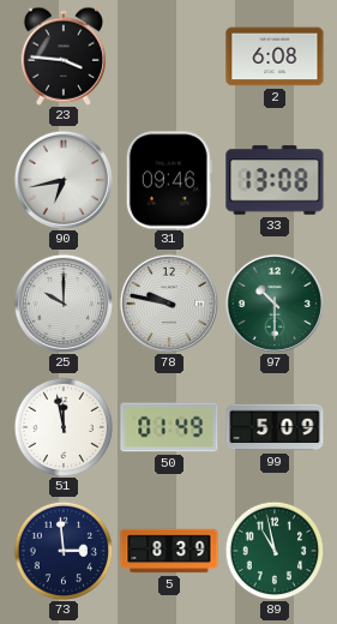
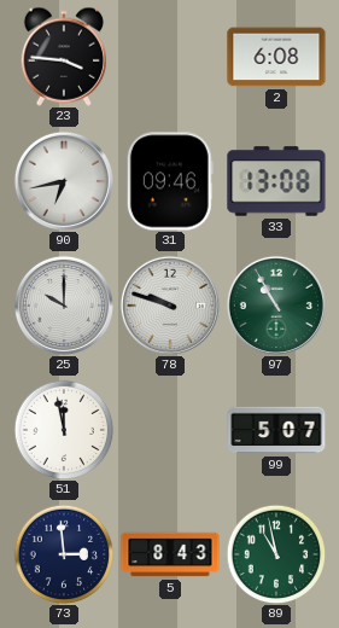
78: 9:47 -> 9:48
97: 10:30 -> 10:55
50: 01:49 -> none
99: 5:09 -> 5:07
5: 8:39 -> 8:43
